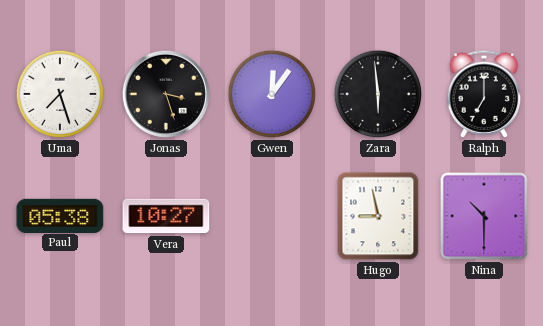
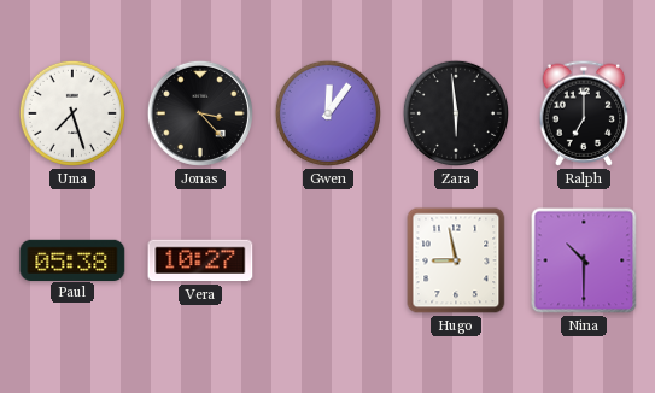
Jonas: 3:27 -> 3:23
